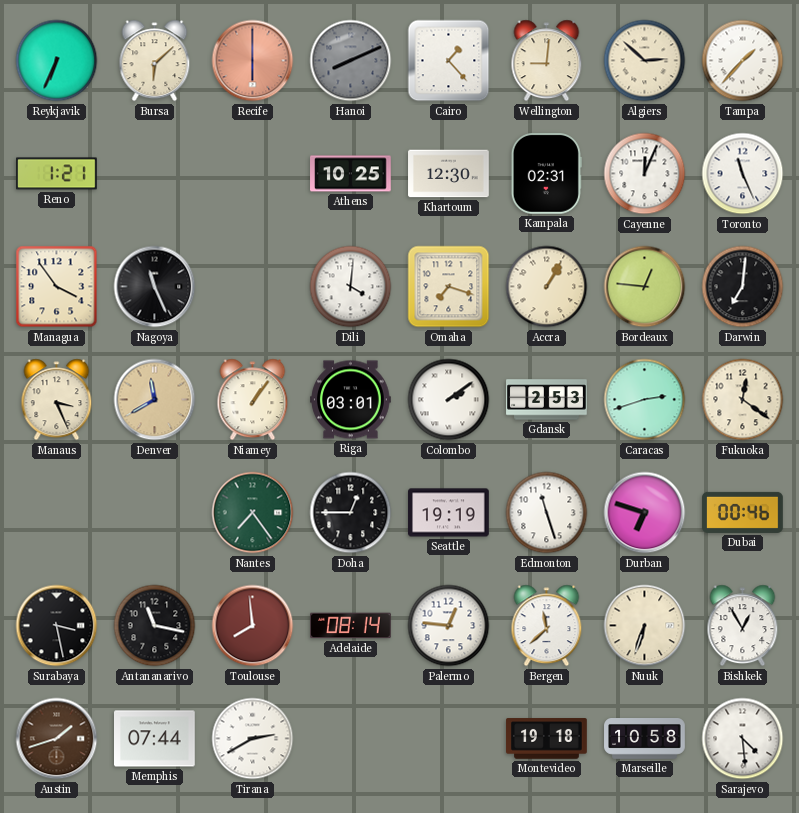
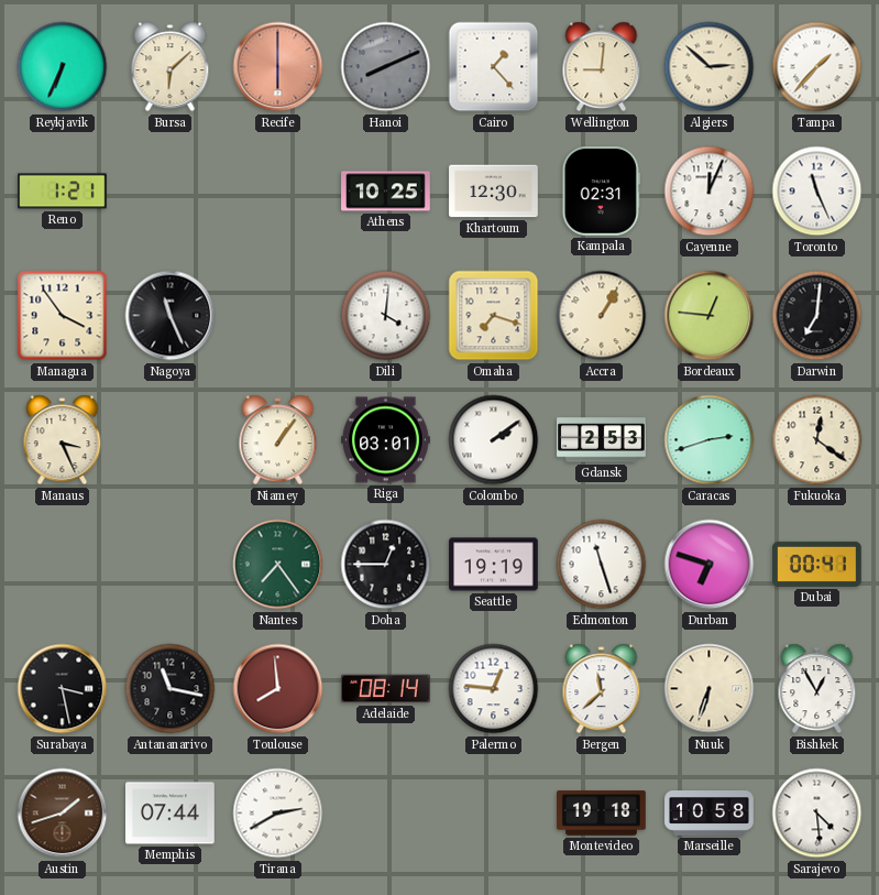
Denver: 11:40 -> none
Dubai: 00:46 -> 00:41
